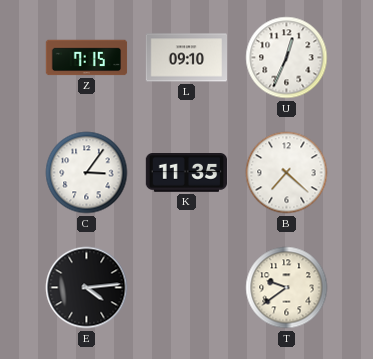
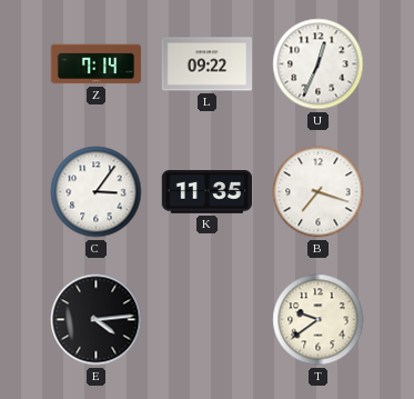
Z: 7:15 -> 7:14
L: 09:10 -> 09:22
B: 7:22 -> 7:18
